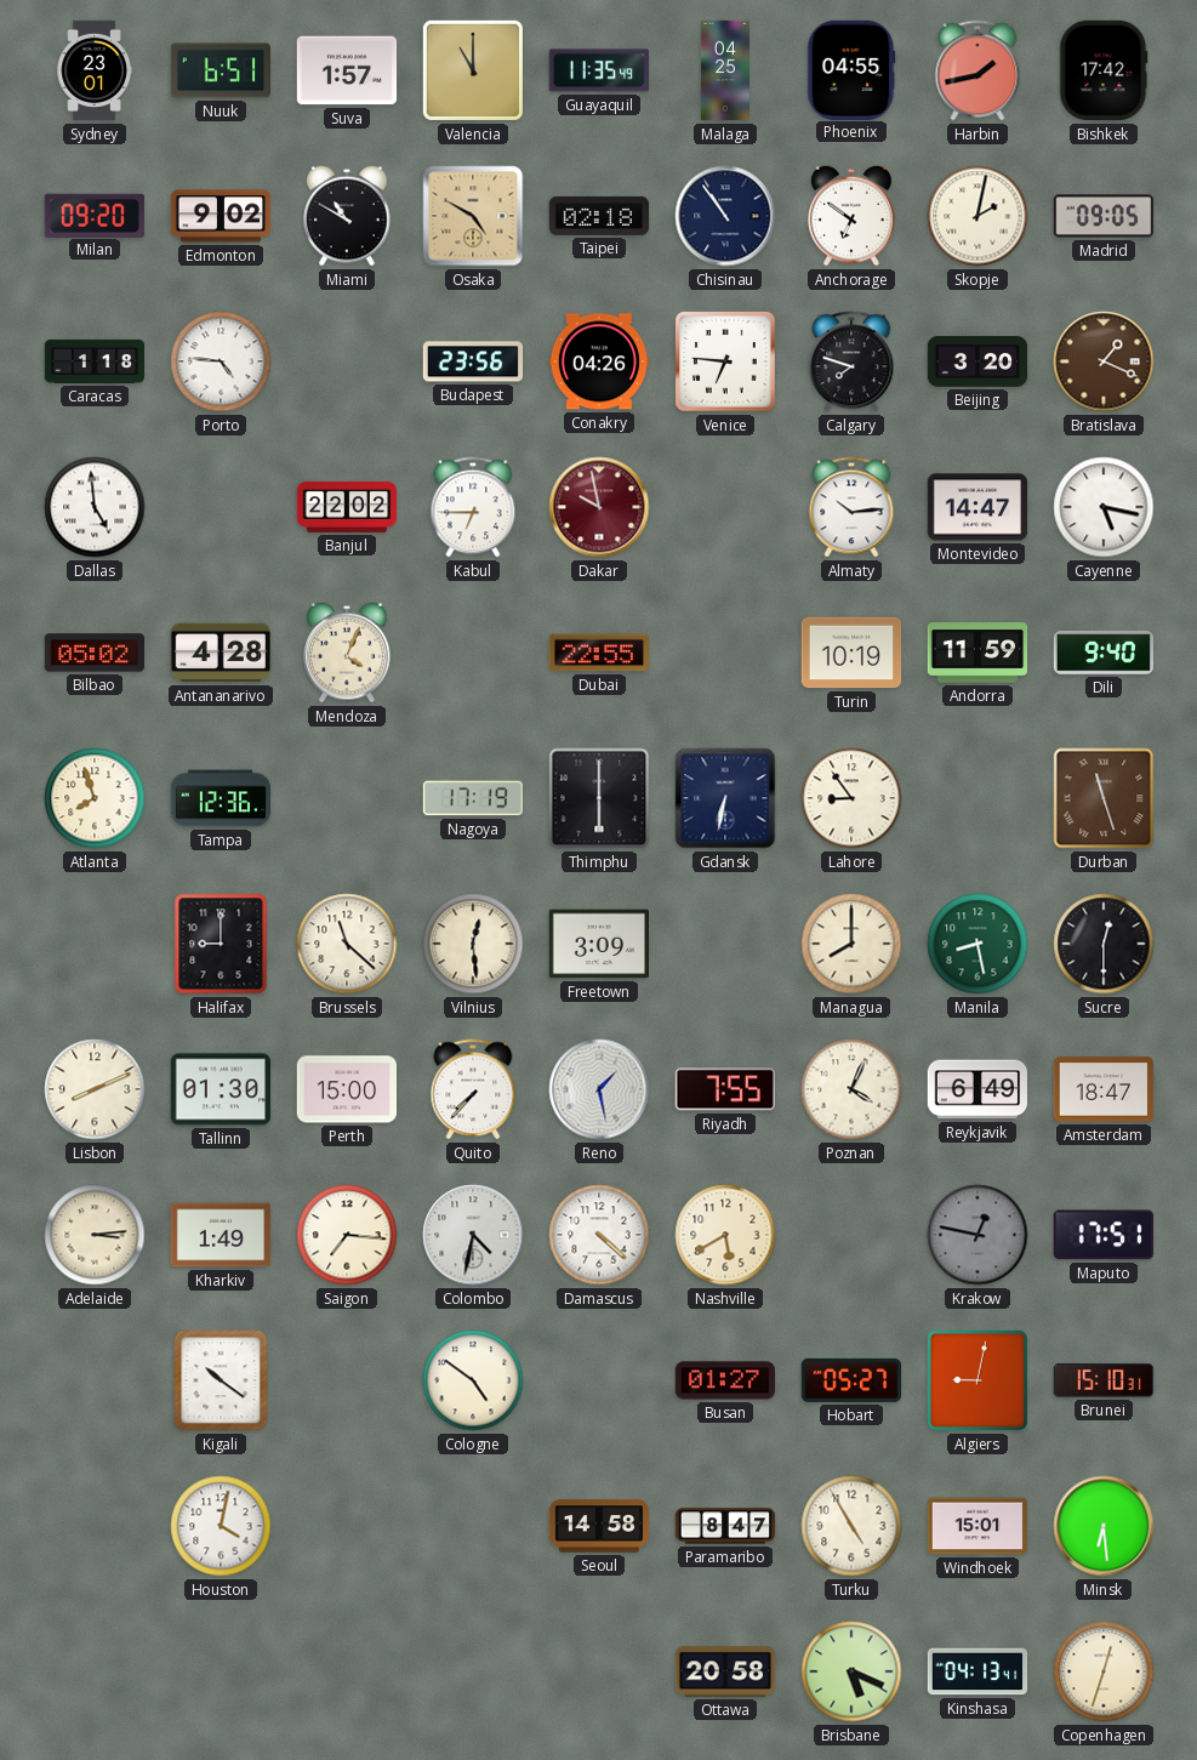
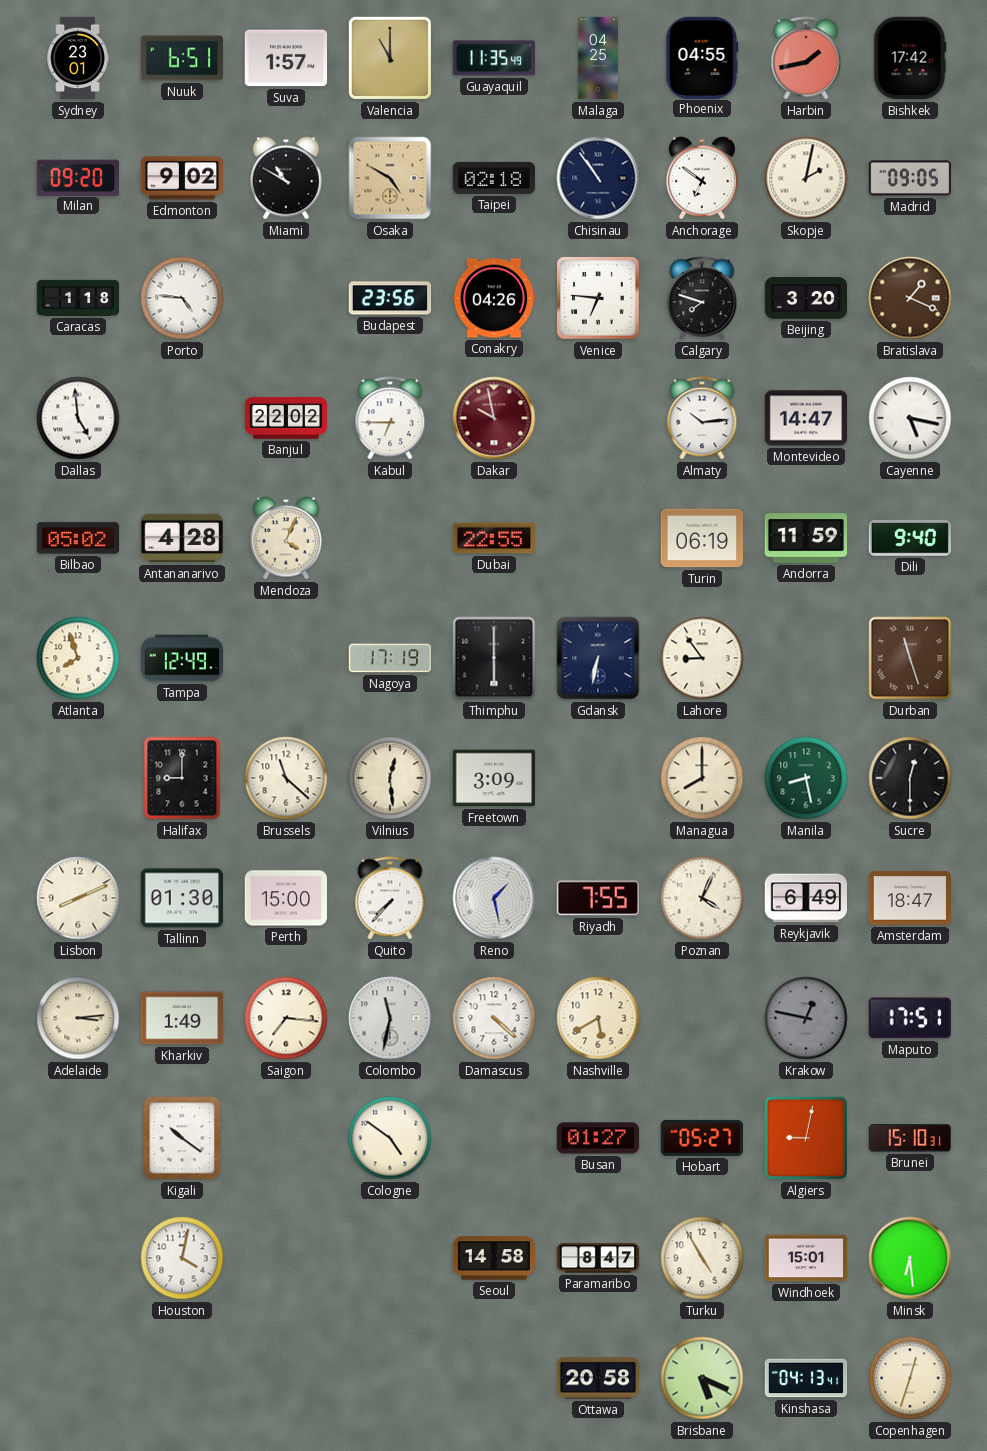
Turin: 10:19 -> 06:19
Tampa: 12:36 -> 12:49
Colombo: 4:32 -> 11:32
